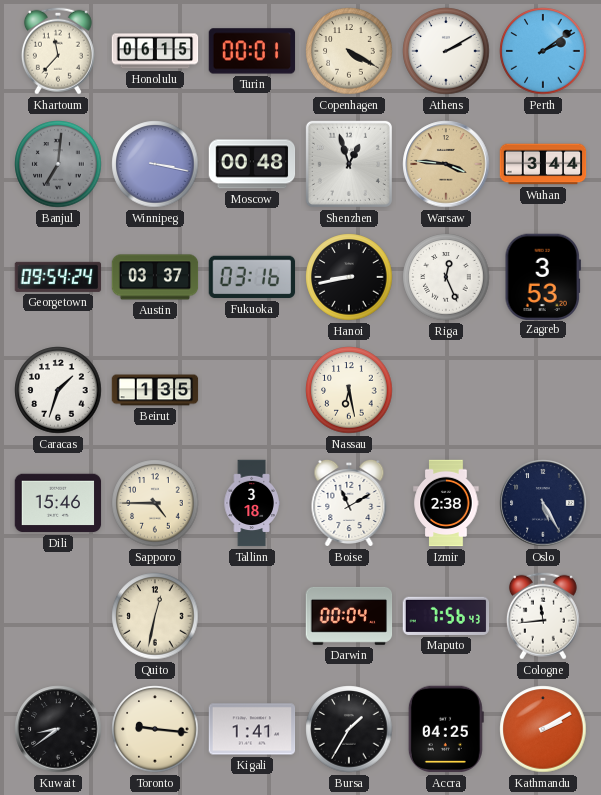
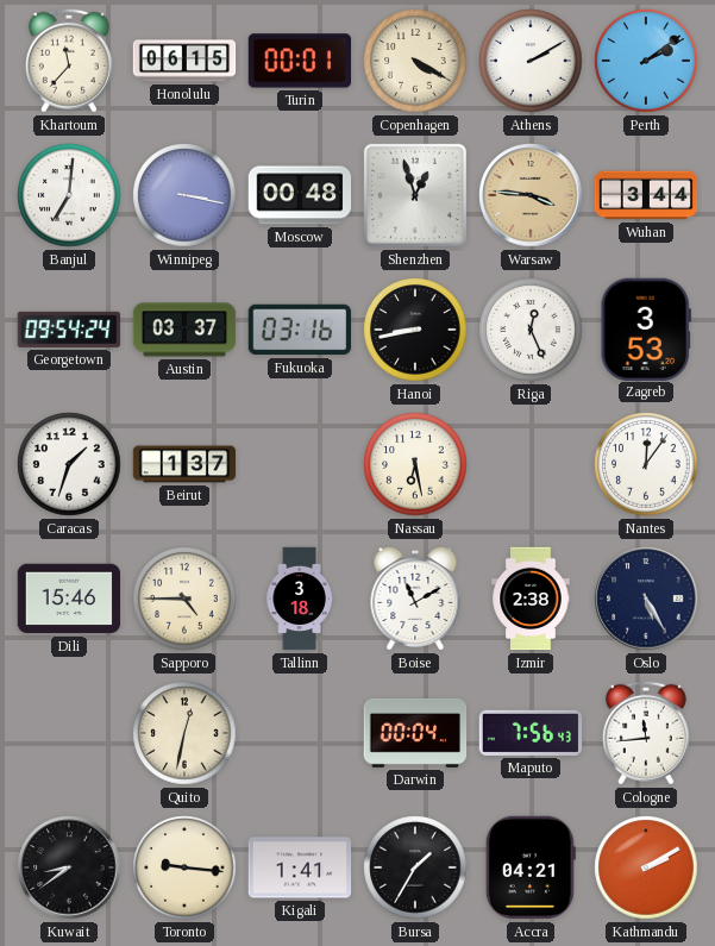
Banjul dial: grey -> white
Beirut: 1:35 -> 1:37
Nantes: none -> 12:06
Accra: 04:25 -> 04:21
